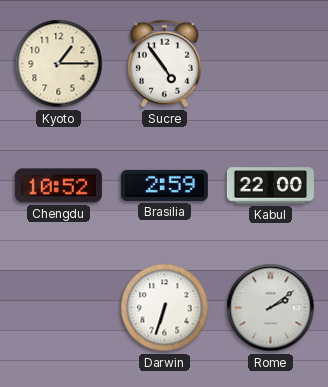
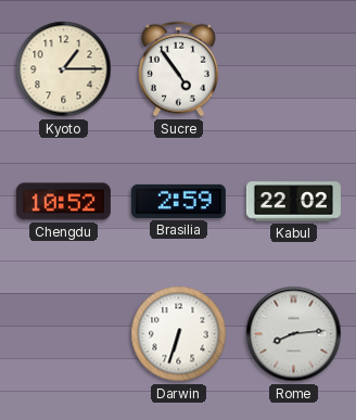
Kabul: 22:00 -> 22:02
Rome: 2:09 -> 8:14
